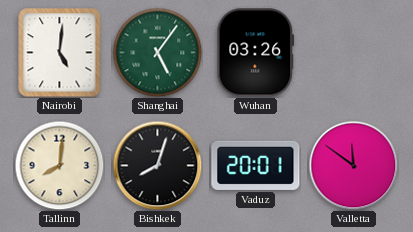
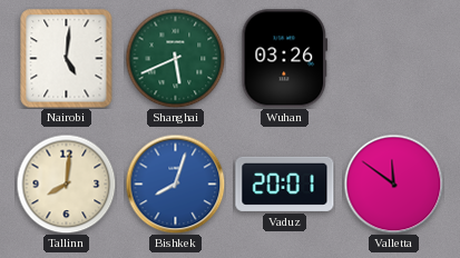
Shanghai: 5:06 -> 5:41
Bishkek dial: black -> blue
